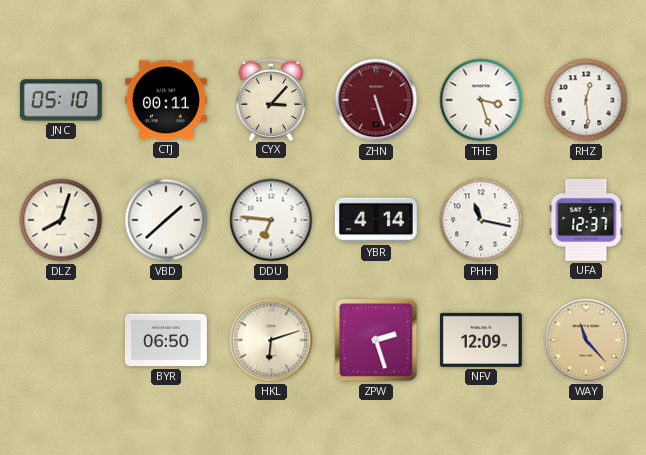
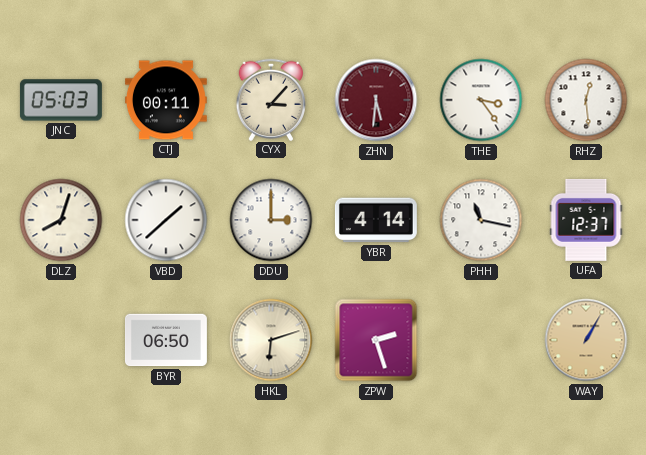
JNC: 05:10 -> 05:03
ZHN: 5:27 -> 5:31
THE: 3:27 -> 3:24
DDU: 6:46 -> 3:00
NFV: 12:09 -> none
WAY: 11:23 -> 1:05
